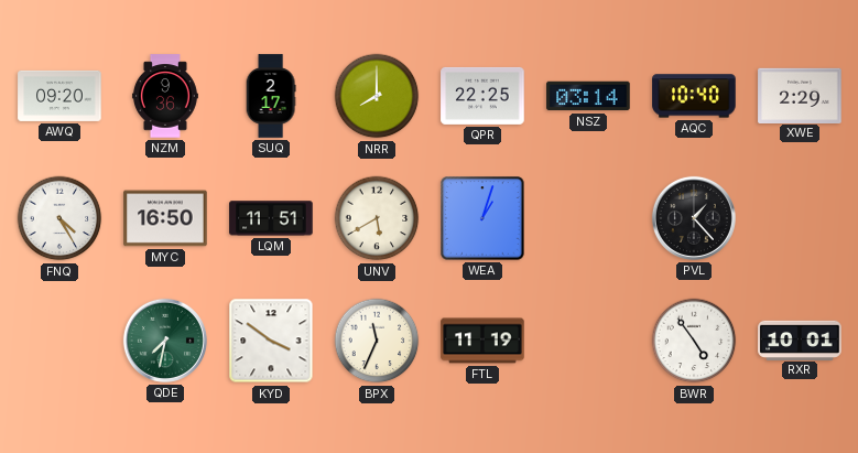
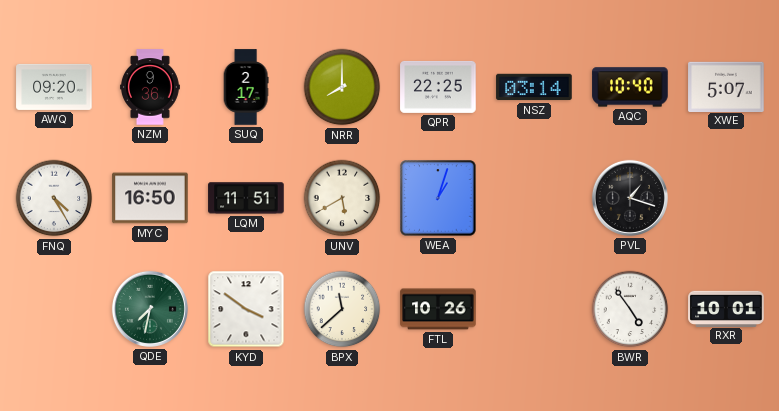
XWE: 2:29 -> 5:07
PVL: 1:23 -> 1:18
BPX: 11:34 -> 11:38
FTL: 11:19 -> 10:26
